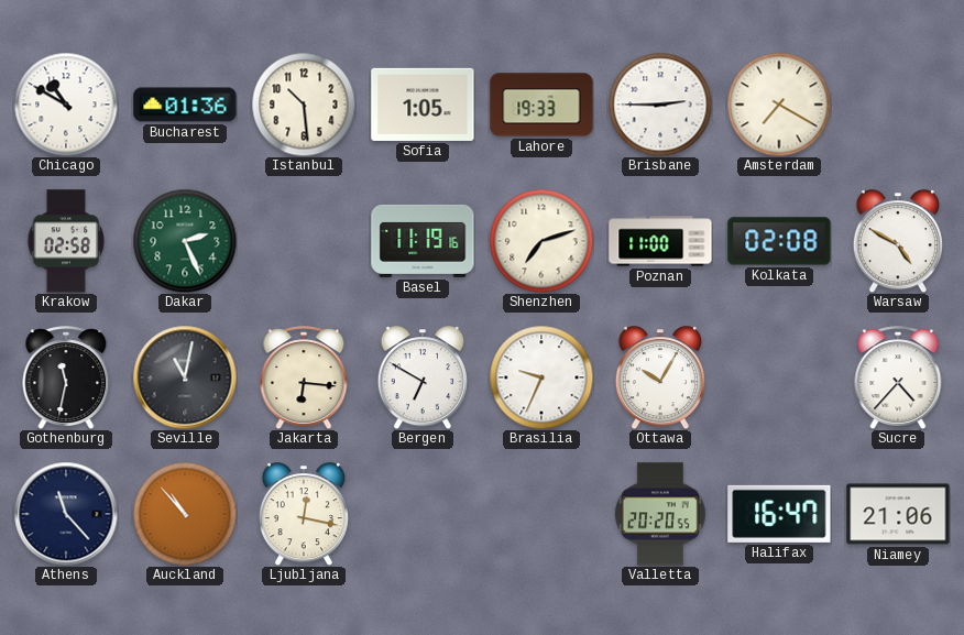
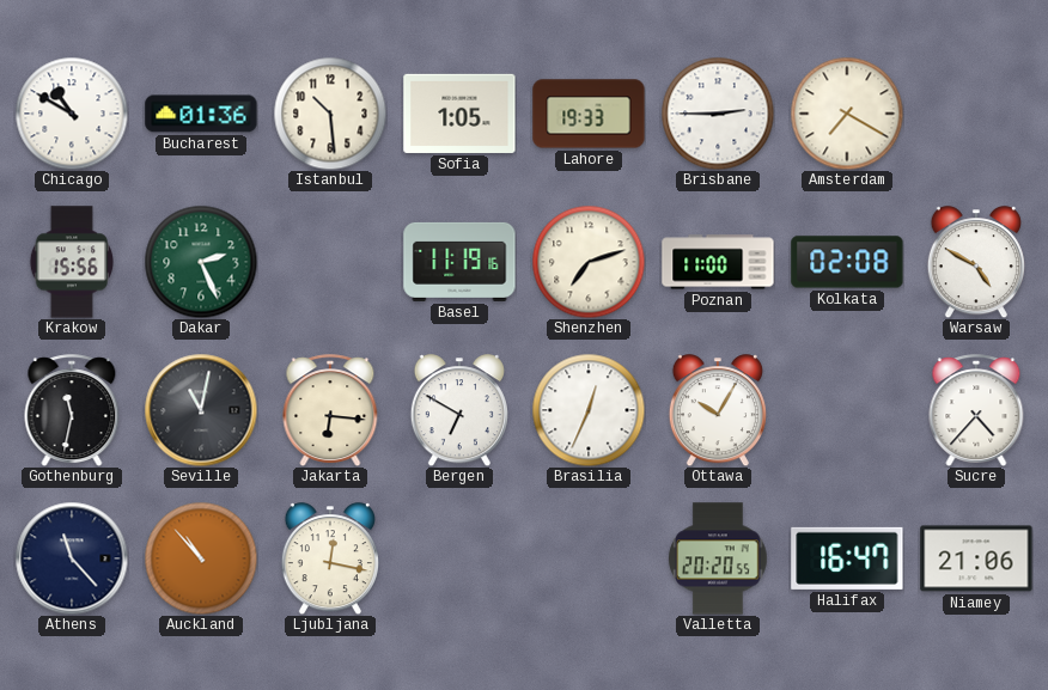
Krakow: 02:58 -> 15:56
Brasilia: 9:34 -> 12:34
